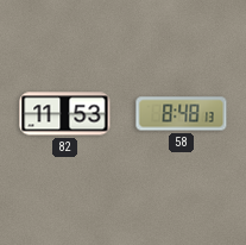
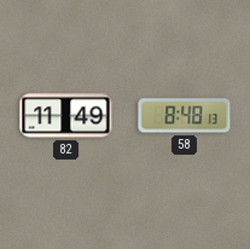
82: 11:53 -> 11:49
